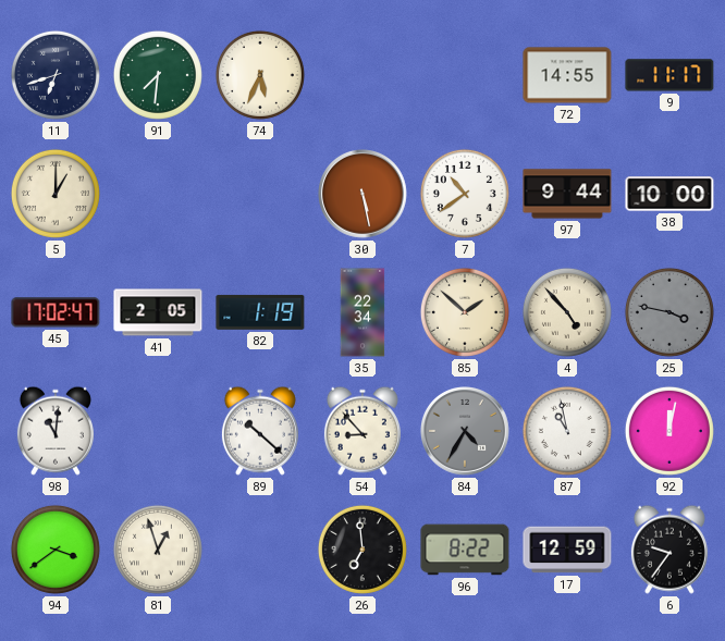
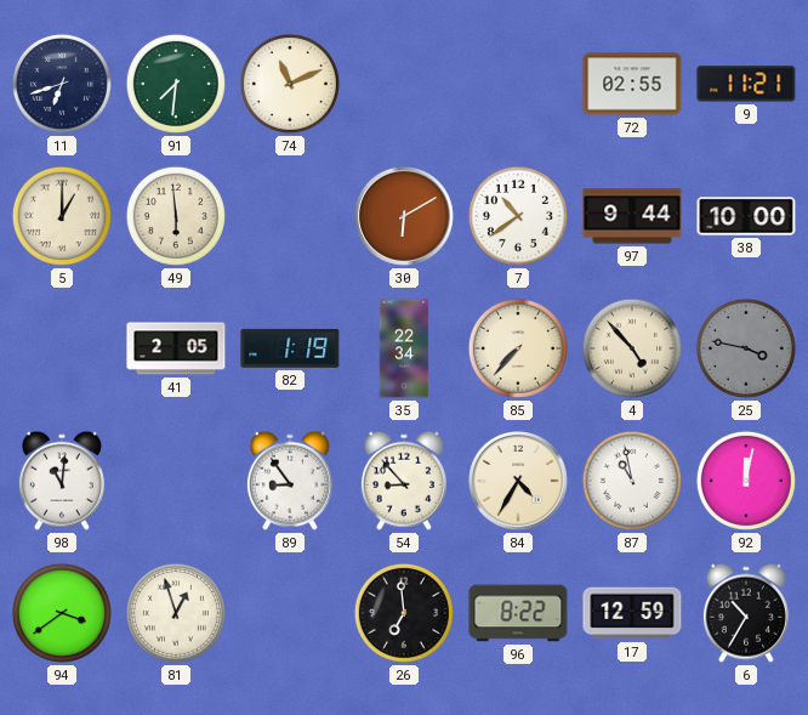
74: 5:34 -> 11:11
72: 14:55 -> 02:55
9: 11:17 -> 11:21
49: none -> 5:59
30: 5:28 -> 6:10
45: 17:02 -> none
85: 1:52 -> 7:37
89: 10:22 -> 8:54
84 dial: grey -> cream
6: 9:36 -> 10:35
